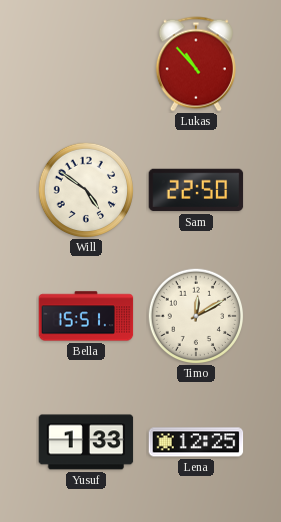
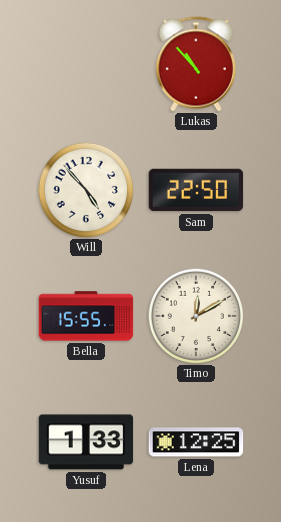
Will: 4:51 -> 4:53
Bella: 15:51 -> 15:55
